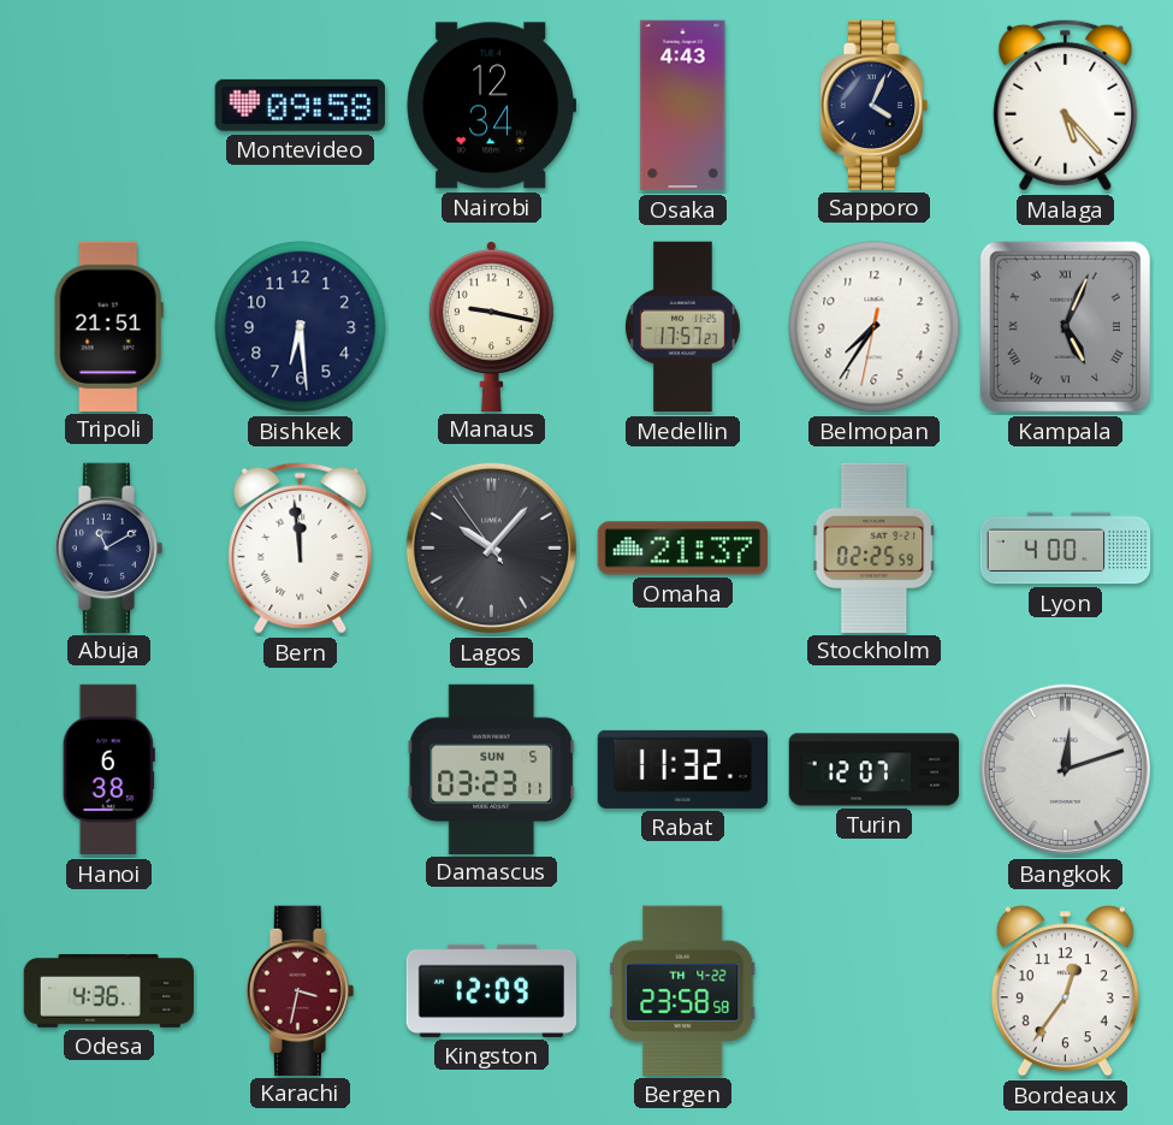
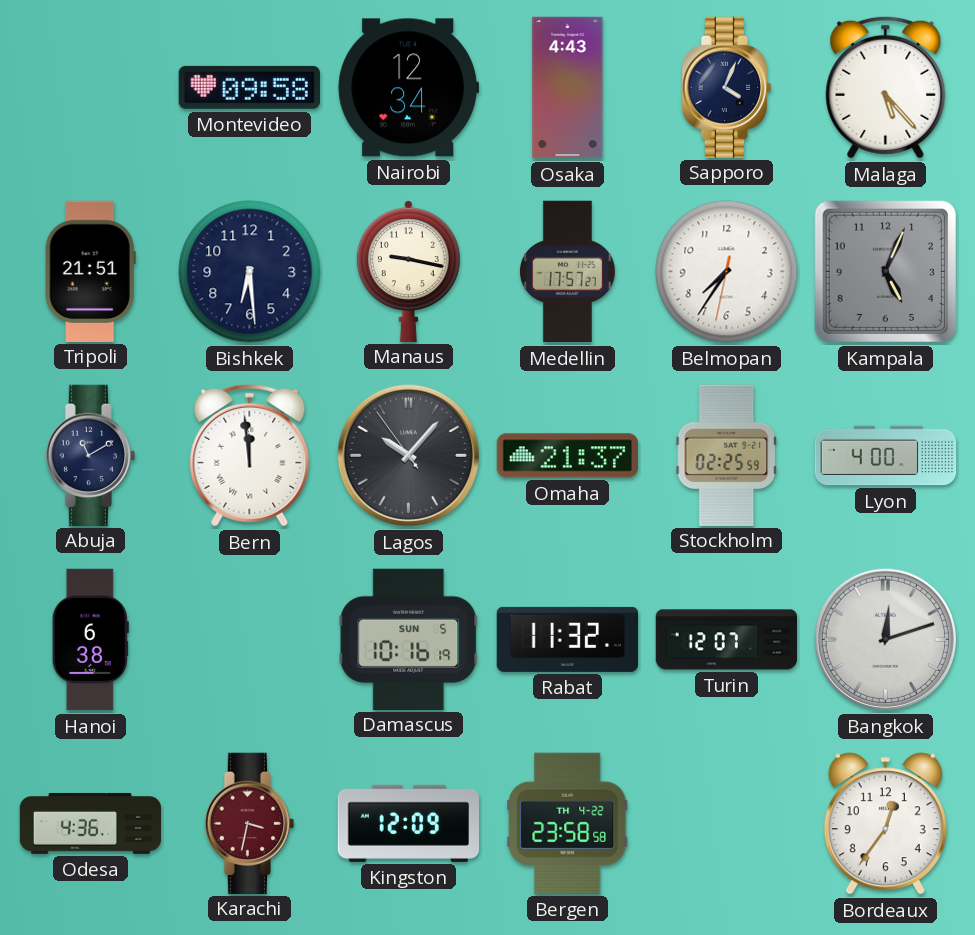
Kampala numerals: Roman -> Arabic
Damascus: 03:23 -> 10:16
